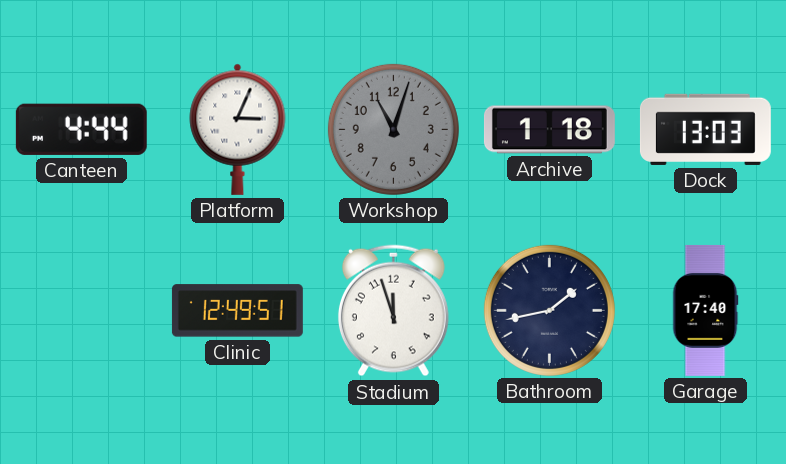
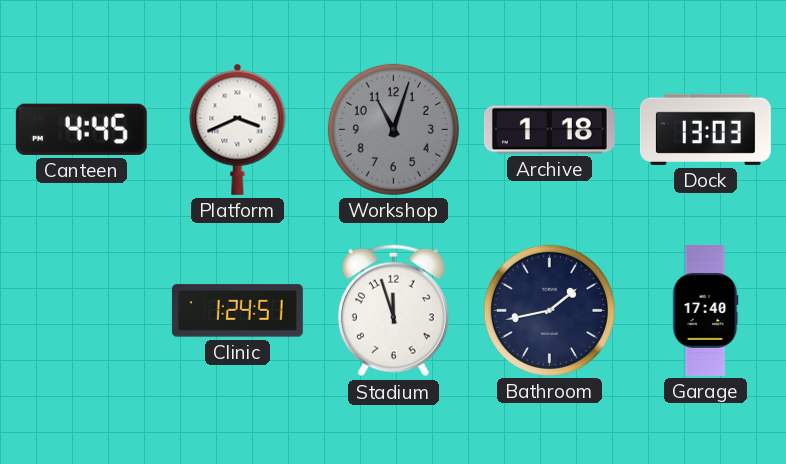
Canteen: 4:44 -> 4:45
Platform: 3:04 -> 3:41
Clinic: 12:49 -> 1:24
